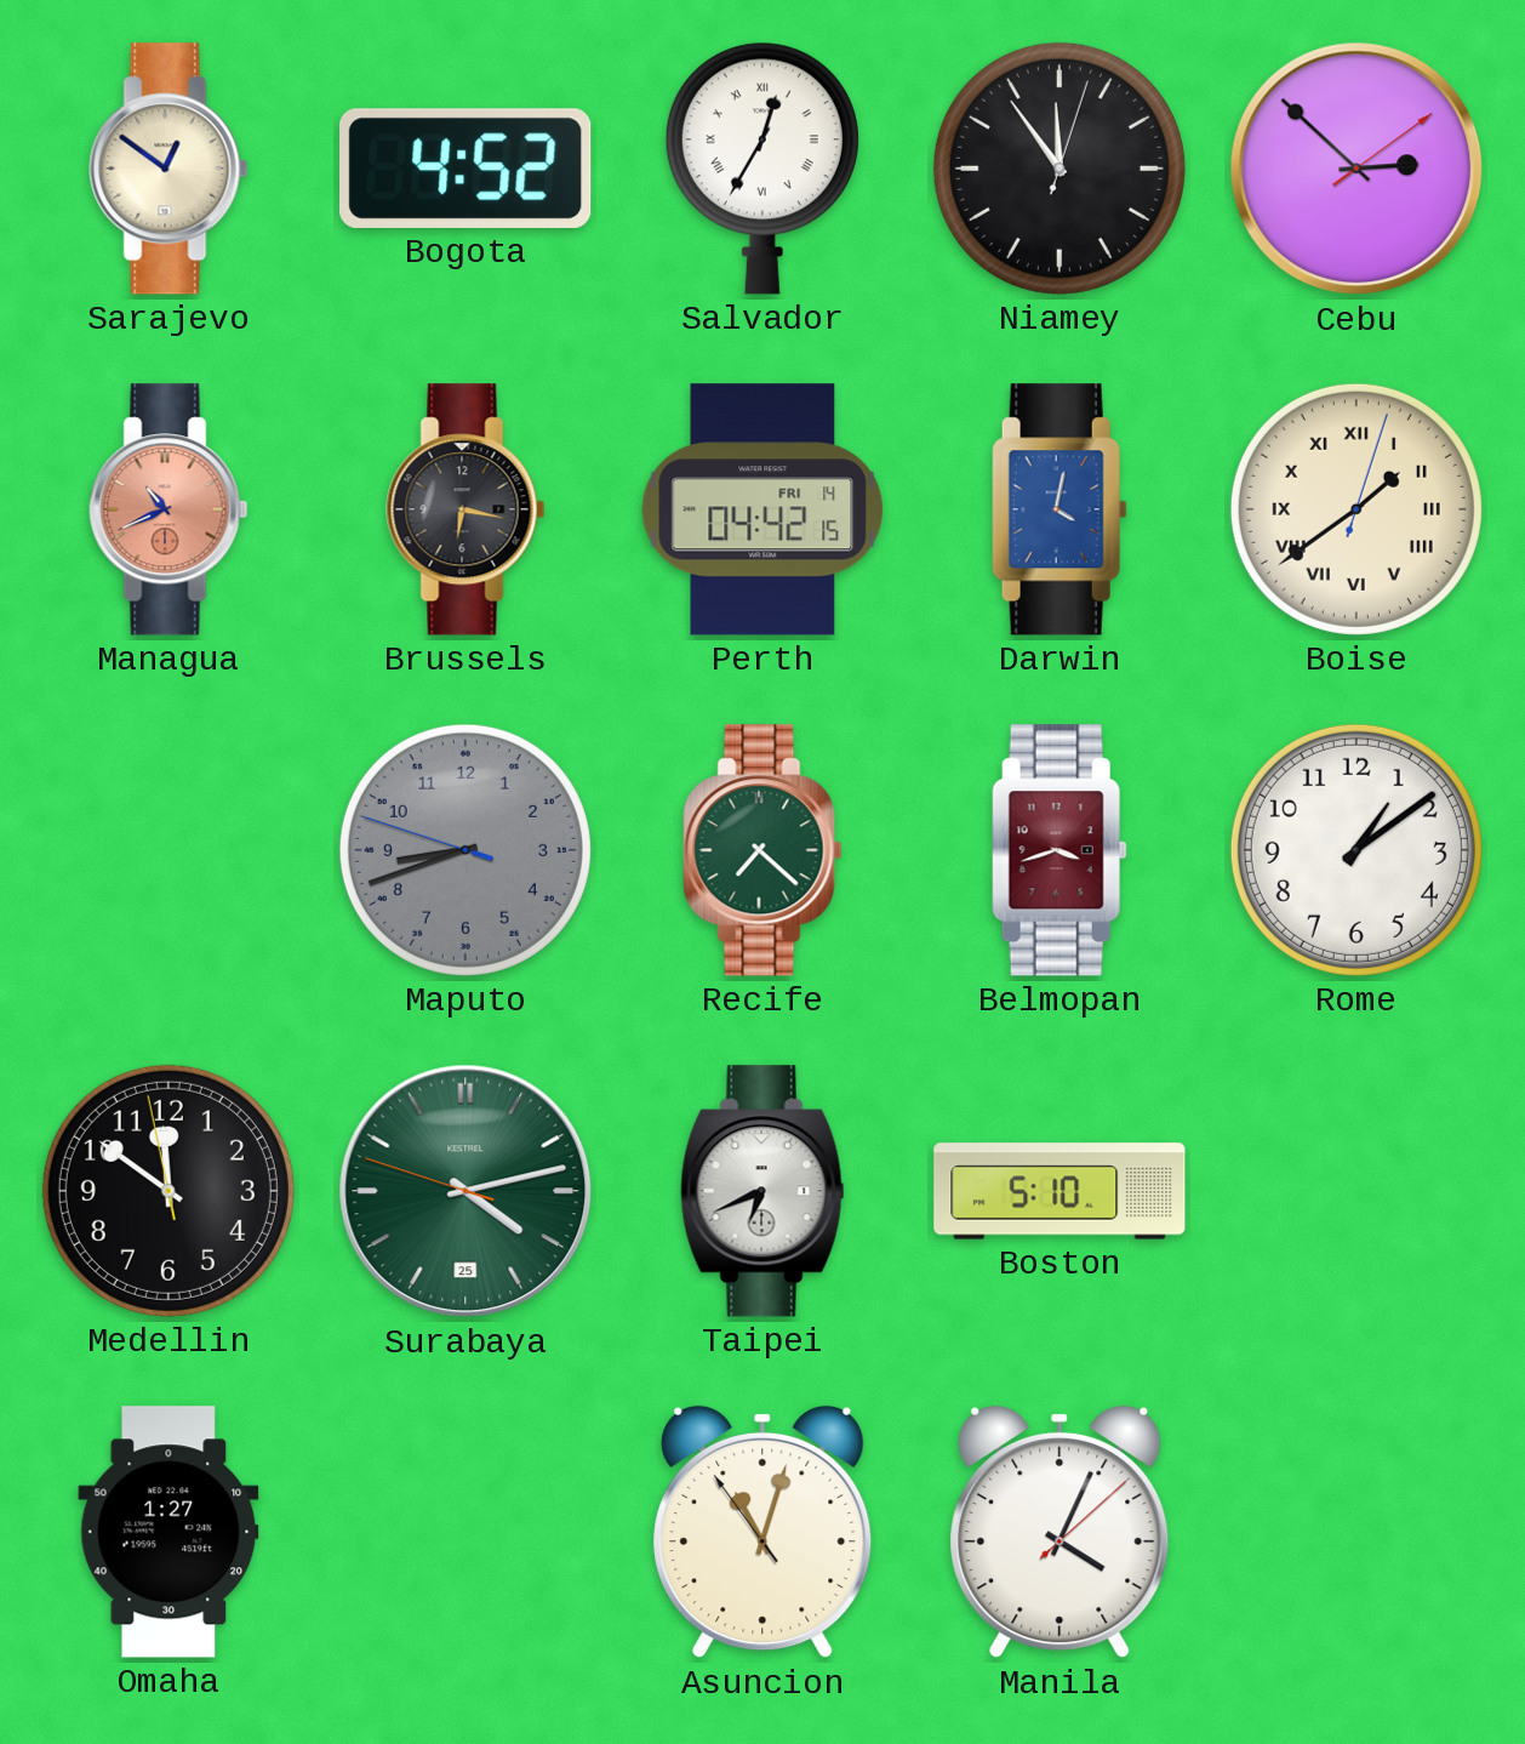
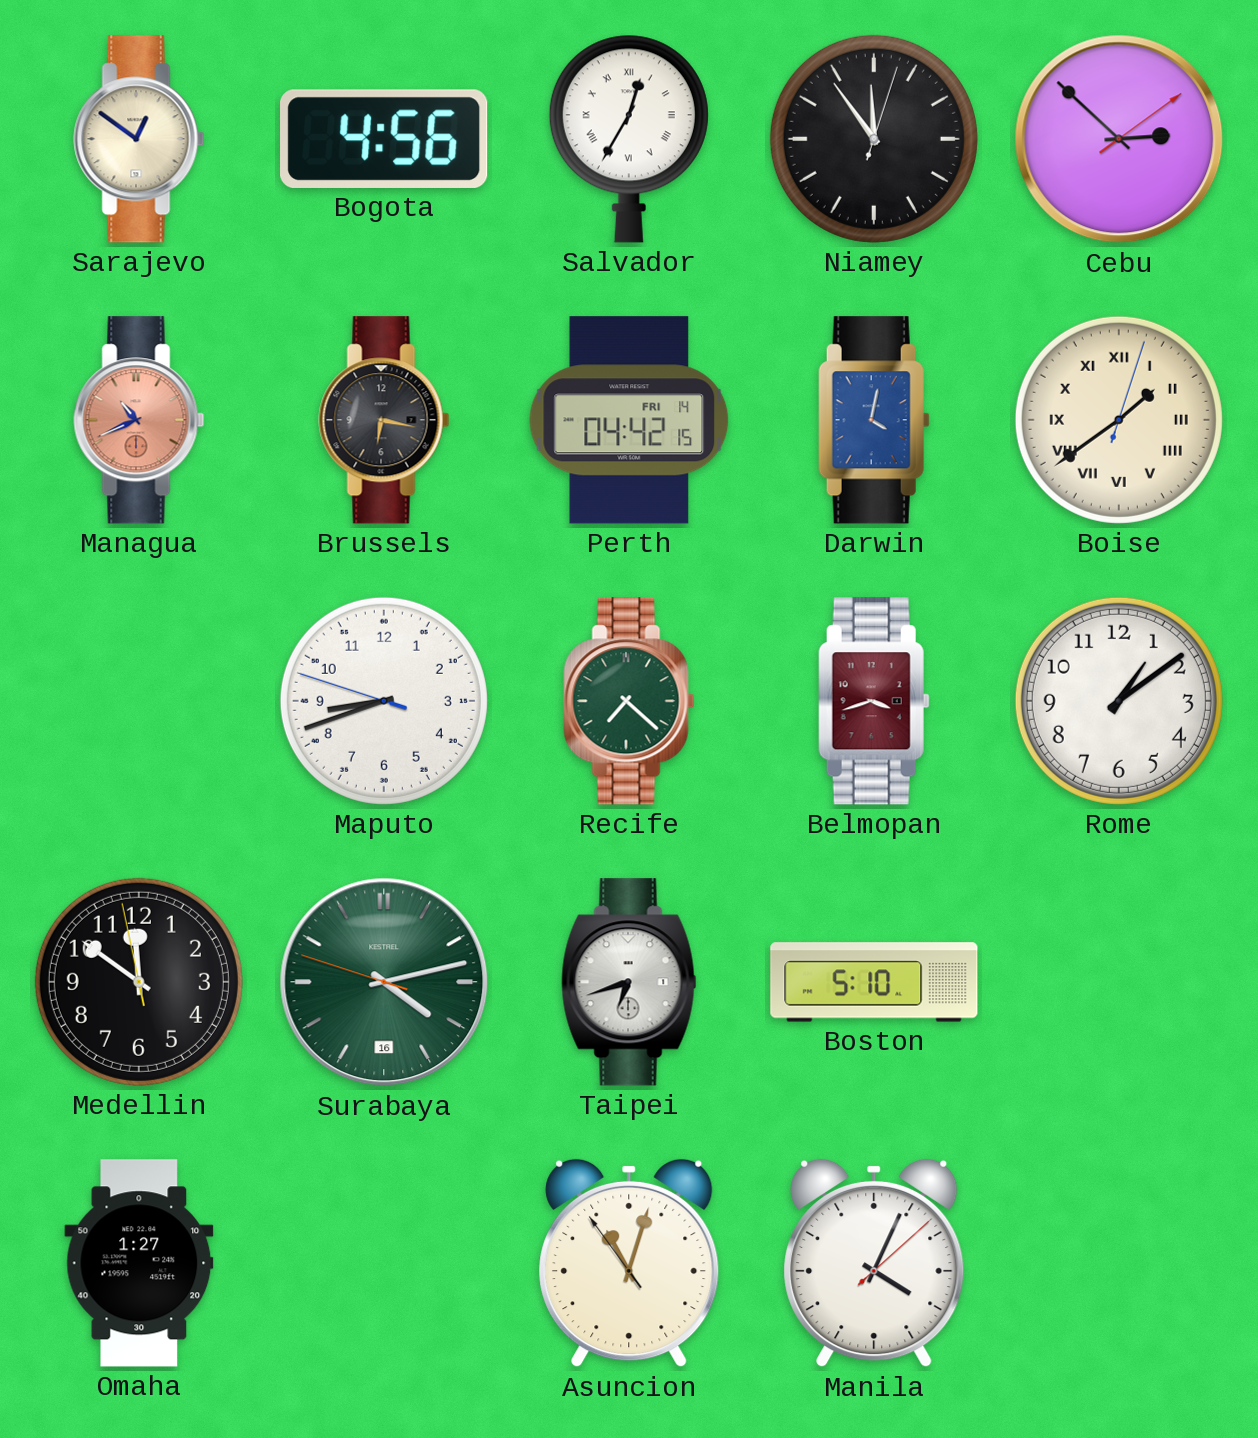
Bogota: 4:52 -> 4:56
Maputo dial: grey -> white
Surabaya date: 25 -> 16
Taipei: 6:41 -> 6:42
